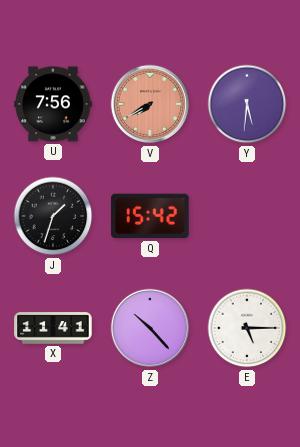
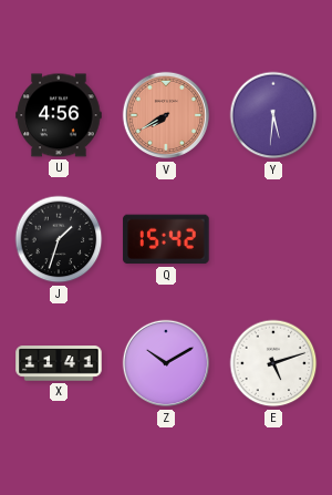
U: 7:56 -> 4:56
Z: 10:23 -> 10:10
E: 5:15 -> 5:12
